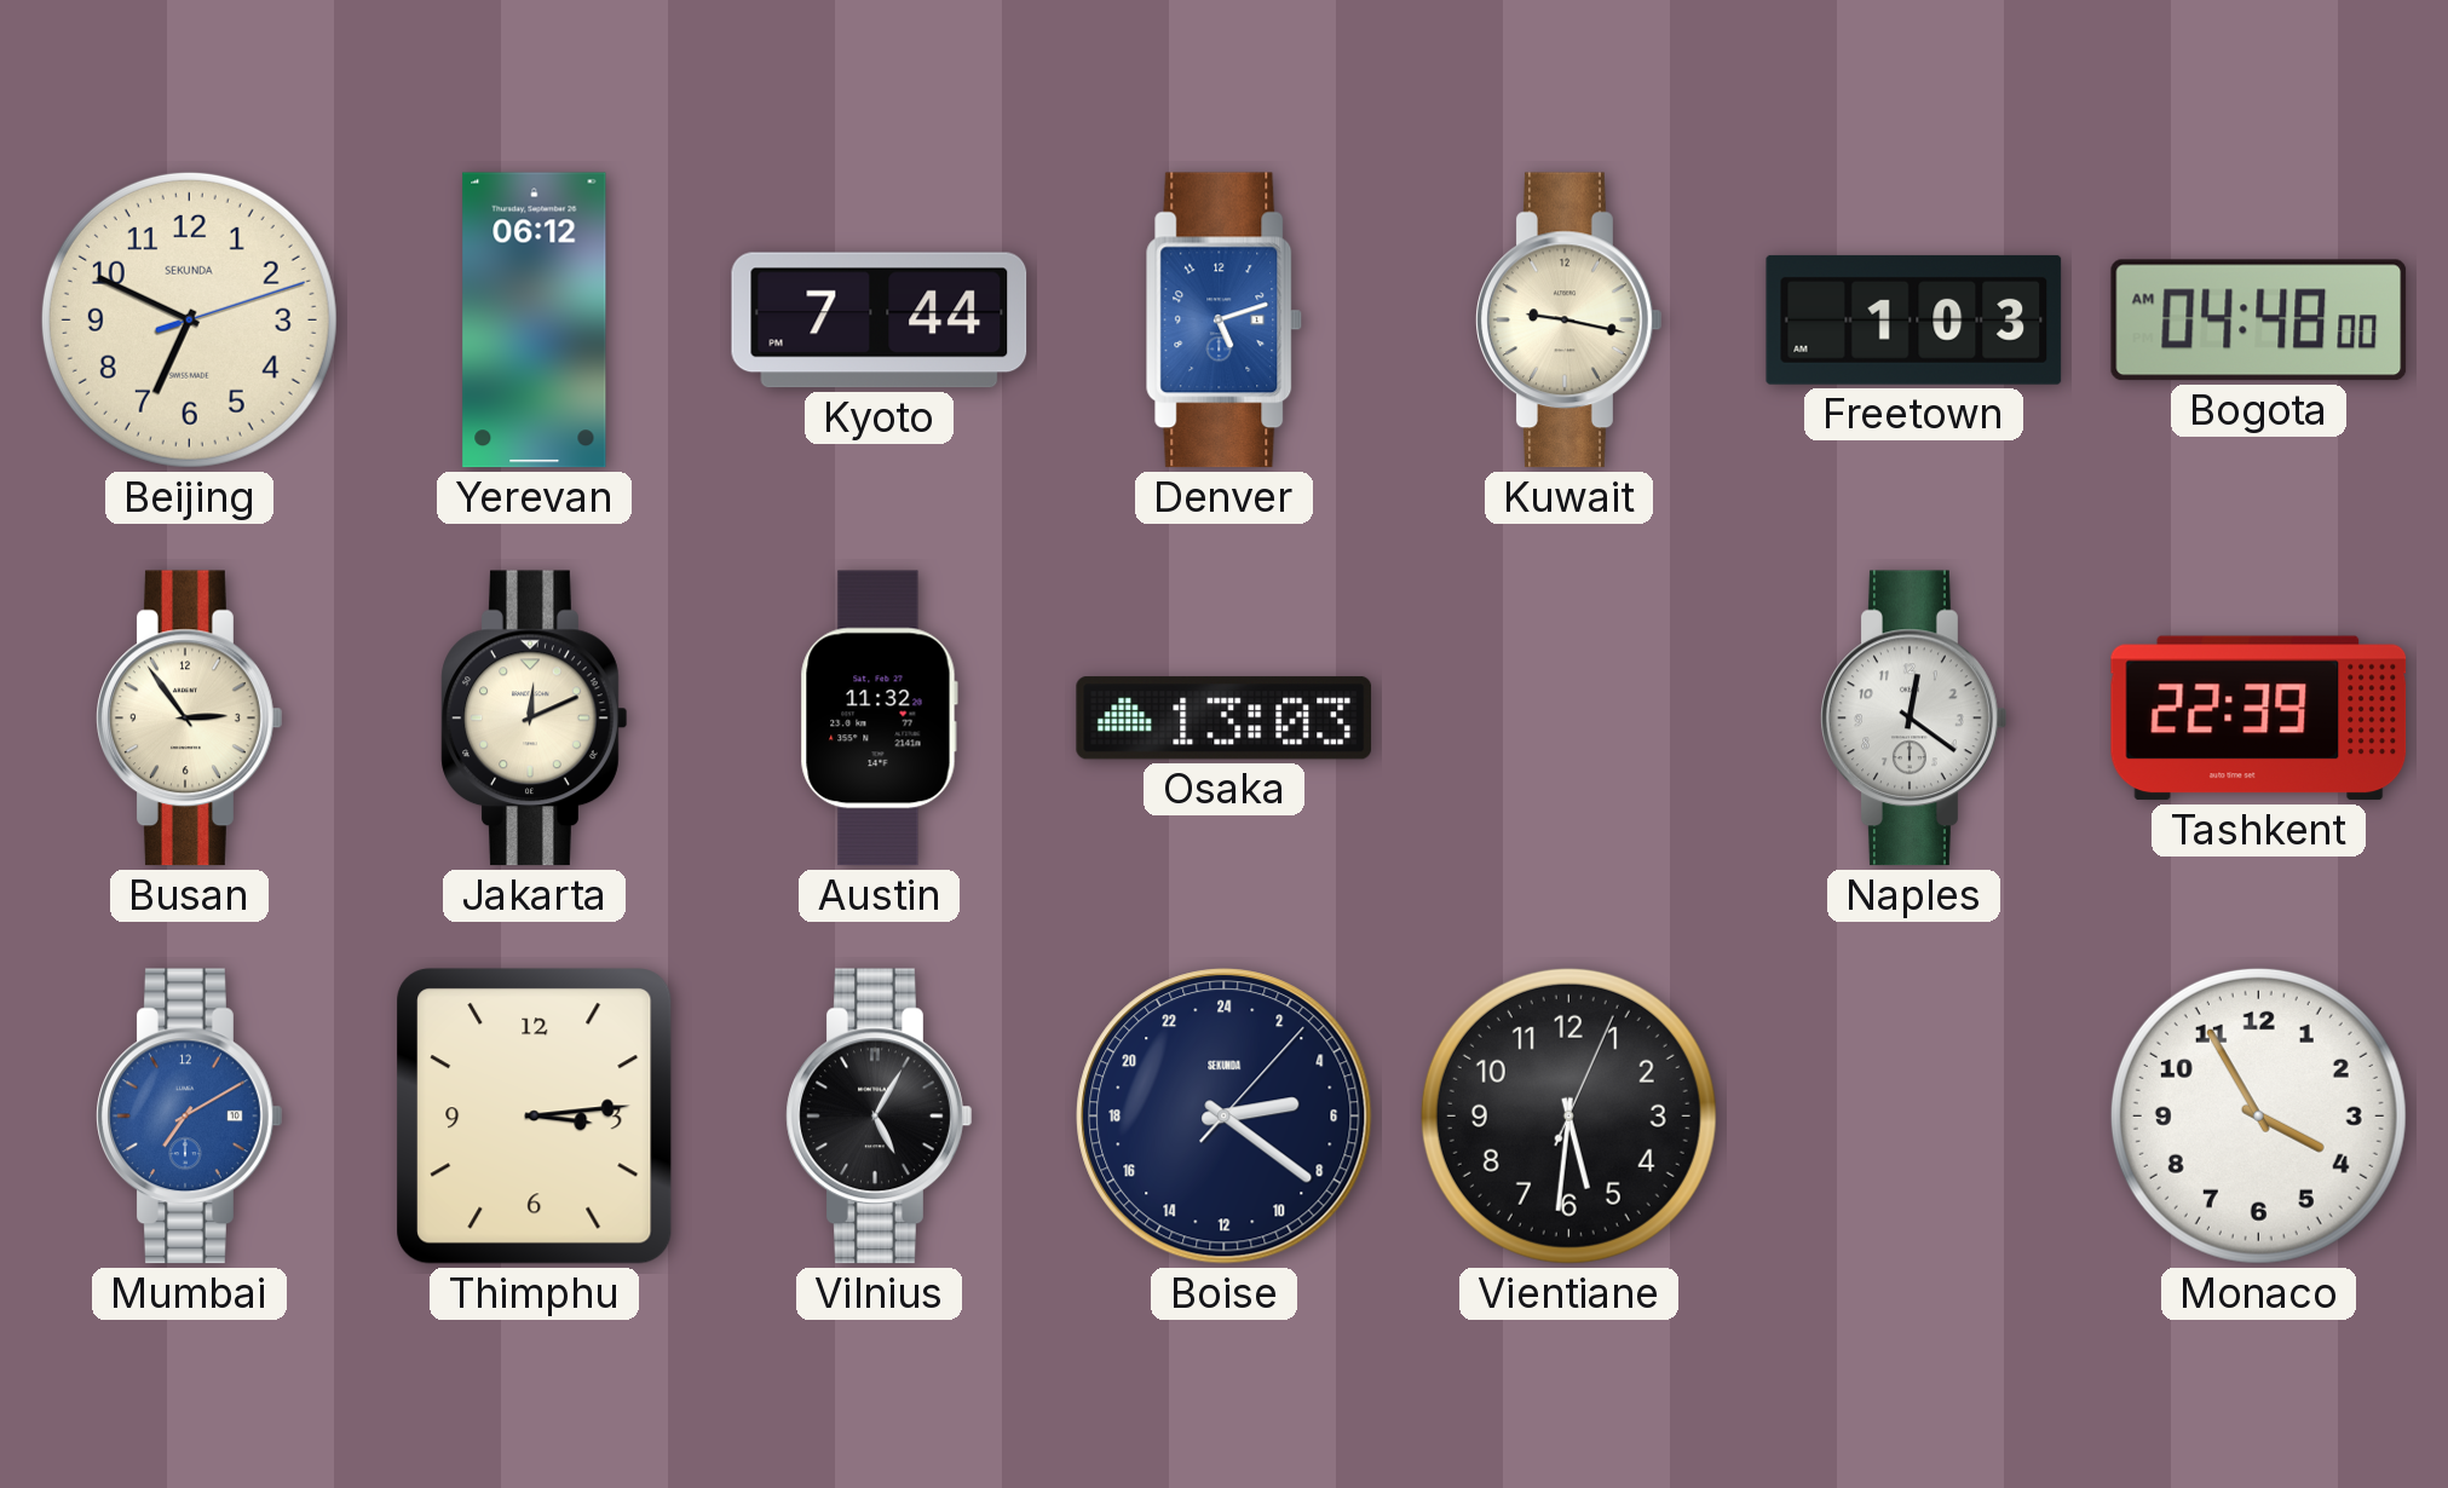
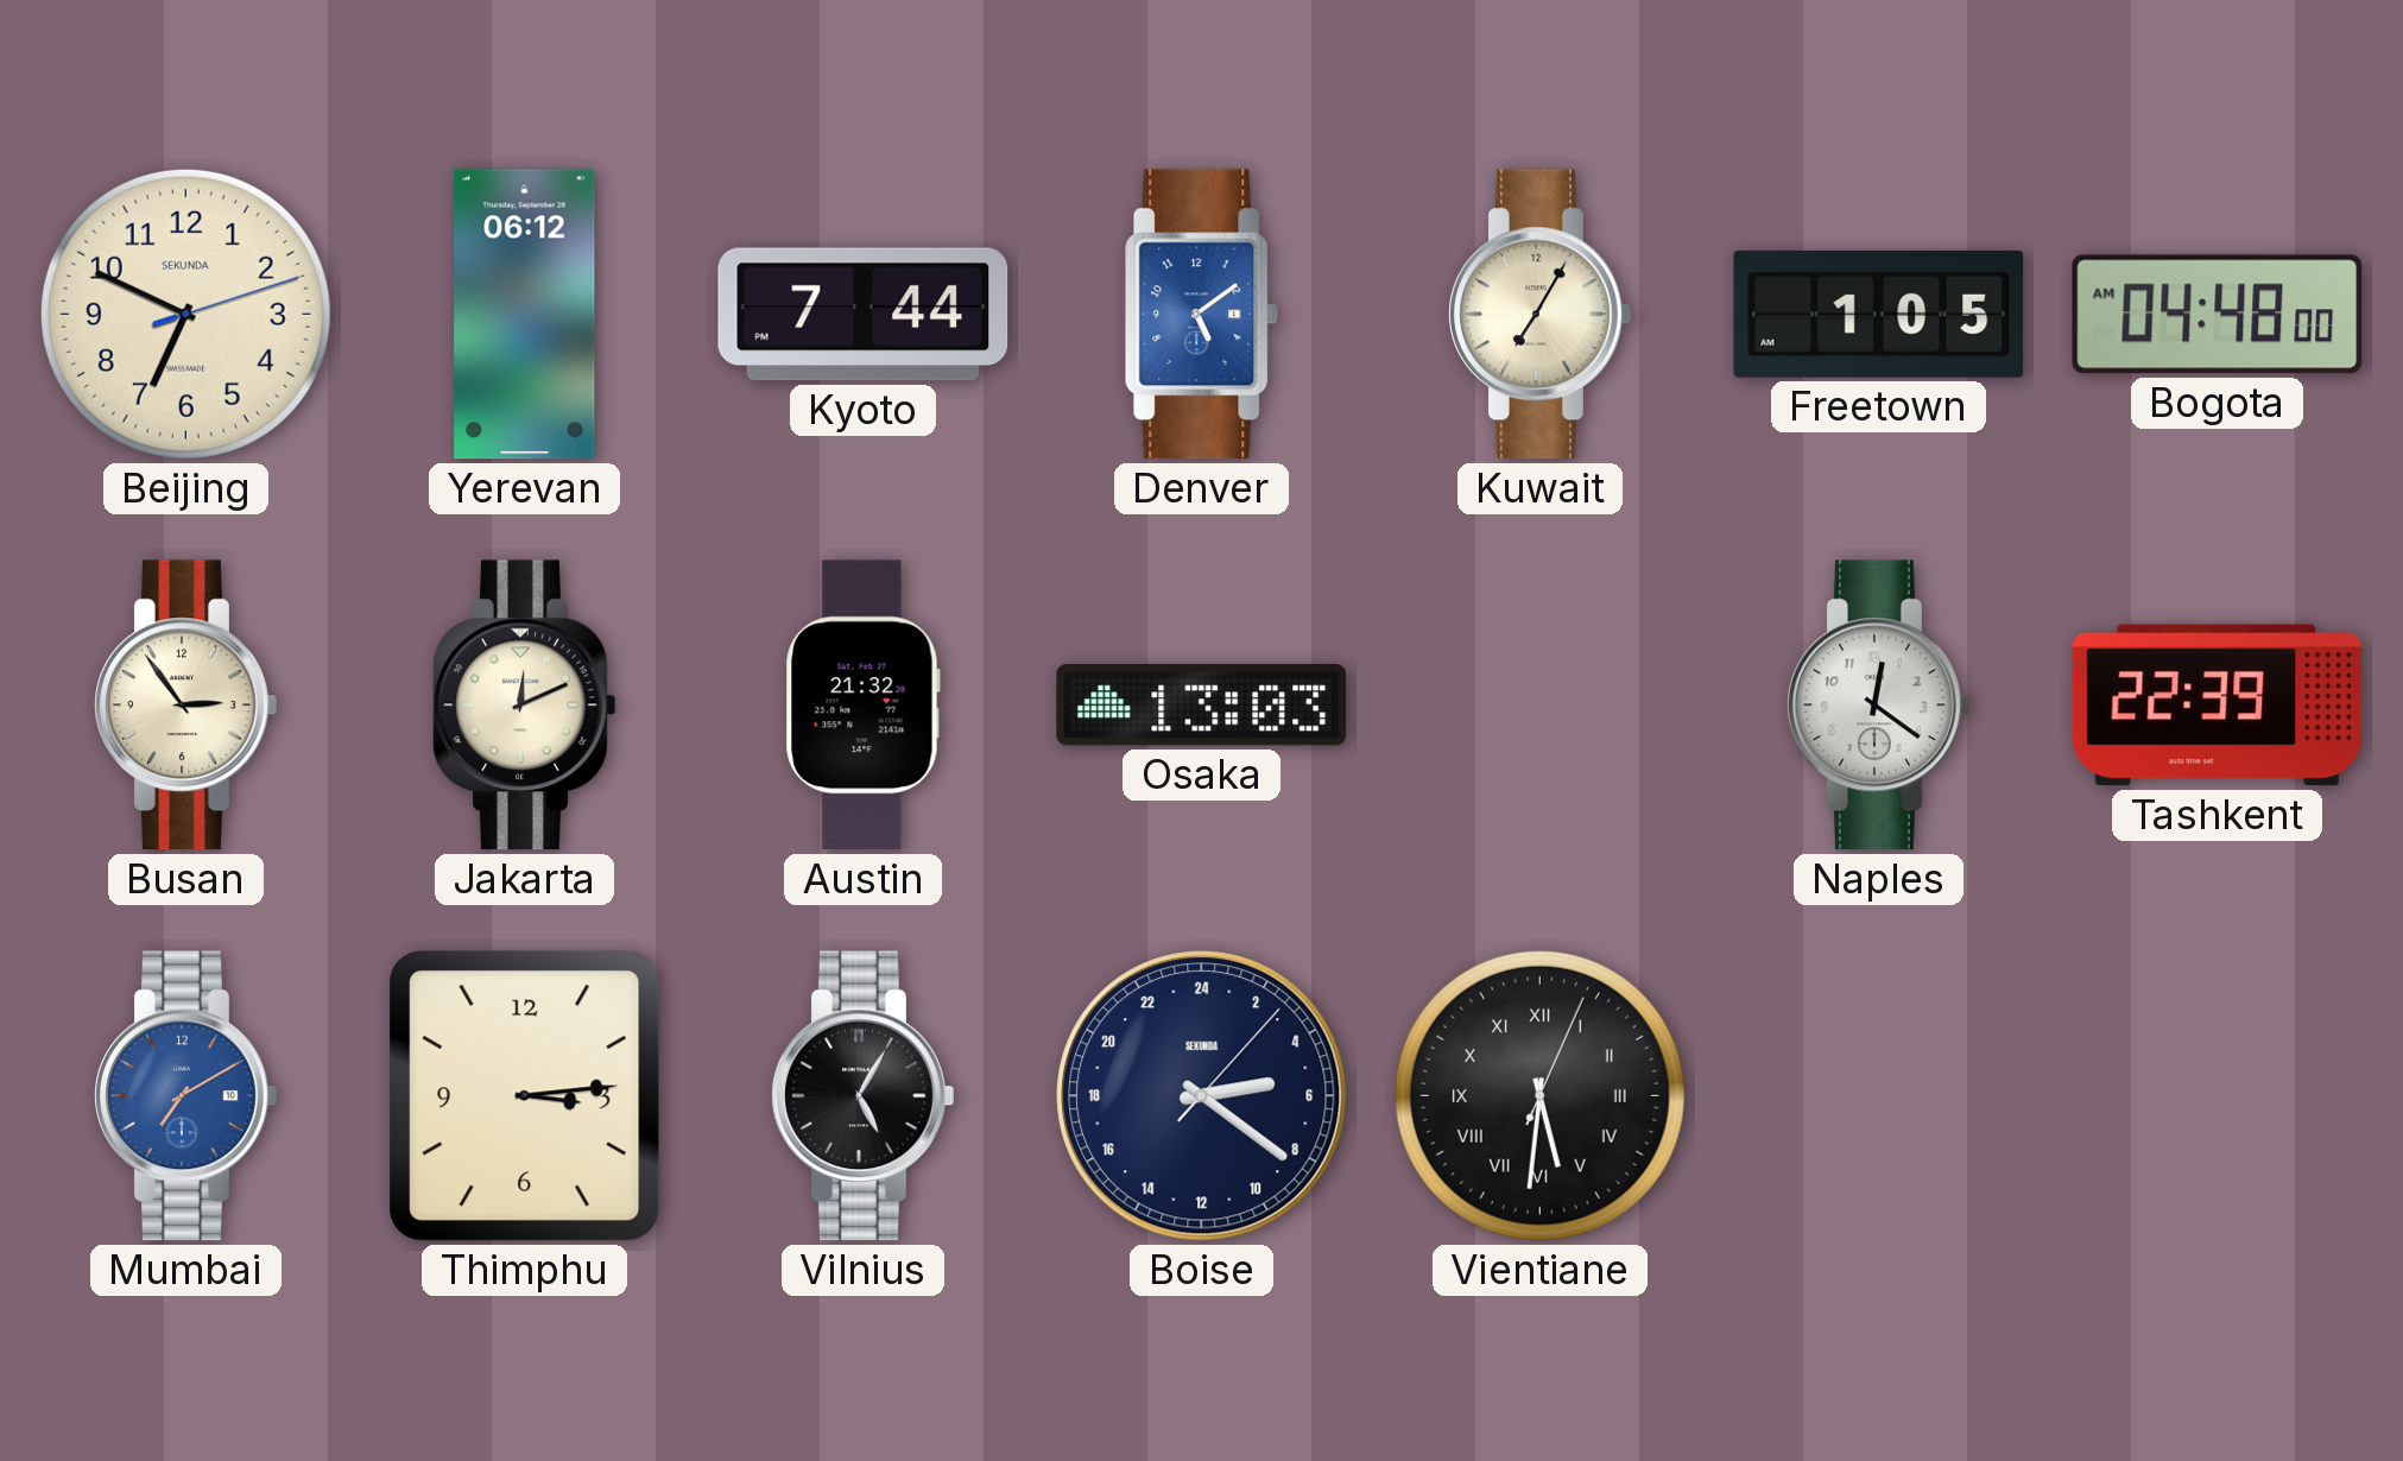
Denver: 5:12 -> 5:09
Kuwait: 9:17 -> 7:05
Freetown: 1:03 -> 1:05
Austin: 11:32 -> 21:32
Vientiane numerals: Arabic -> Roman
Monaco: 3:55 -> none
